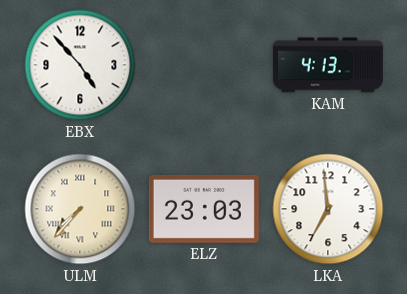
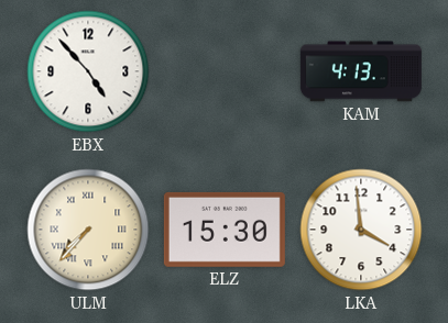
ELZ: 23:03 -> 15:30
LKA: 6:59 -> 3:59
